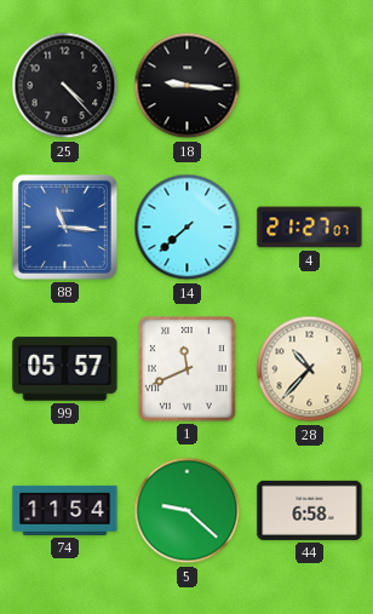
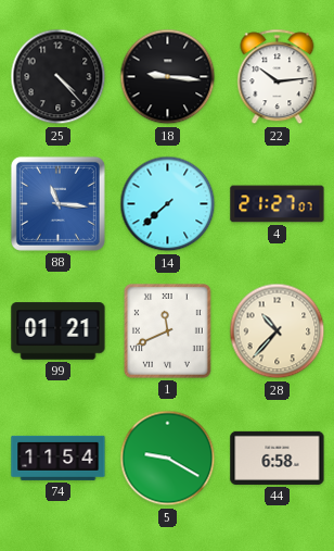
22: none -> 10:14
99: 05:57 -> 01:21
5: 9:22 -> 9:20
